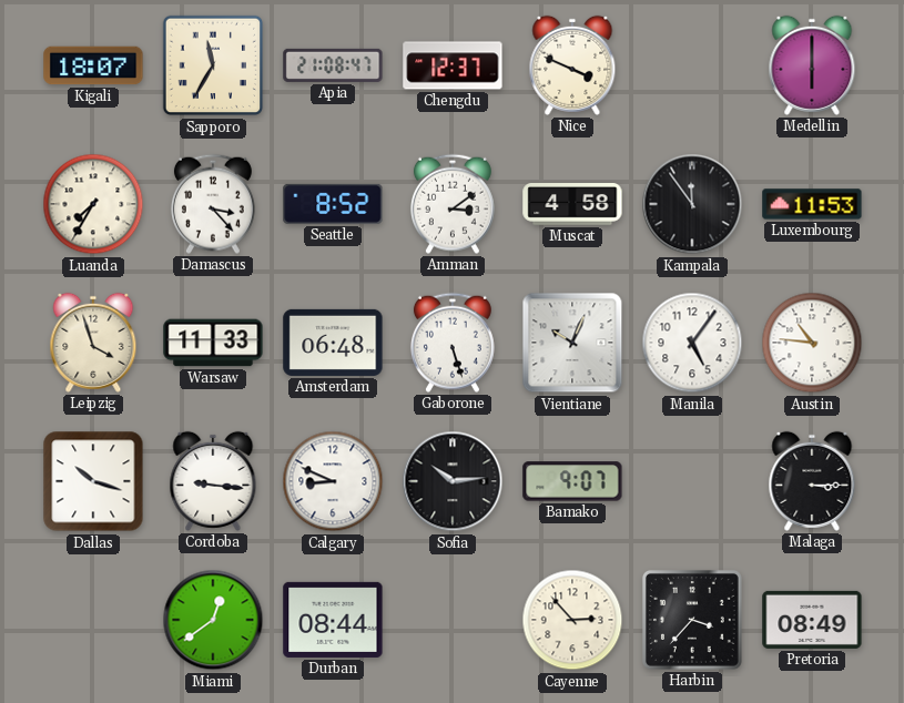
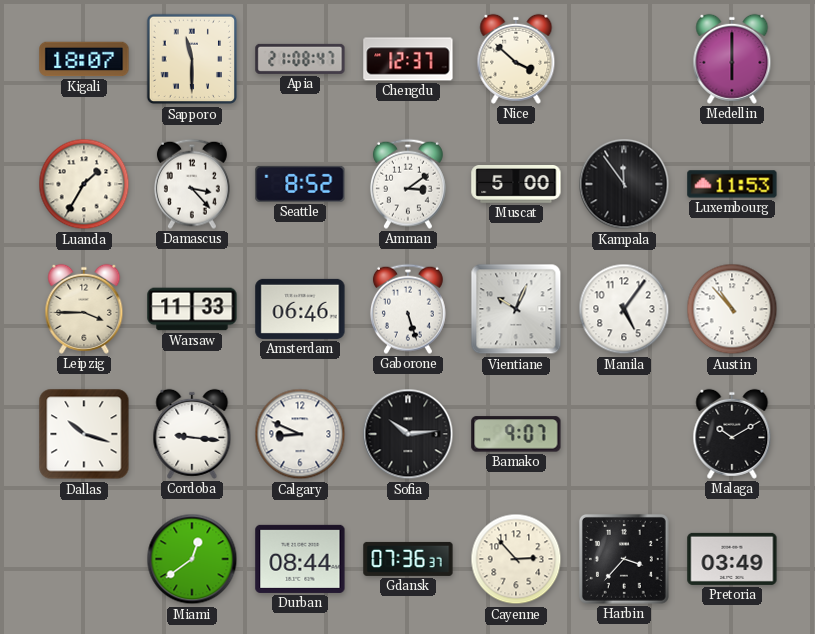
Sapporo: 11:35 -> 11:30
Nice: 3:49 -> 3:52
Luanda: 7:35 -> 1:35
Muscat: 4:58 -> 5:00
Leipzig: 3:57 -> 3:45
Amsterdam: 06:48 -> 06:46
Austin: 10:46 -> 10:53
Malaga: 3:15 -> 10:10
Gdansk: none -> 07:36
Pretoria: 08:49 -> 03:49
